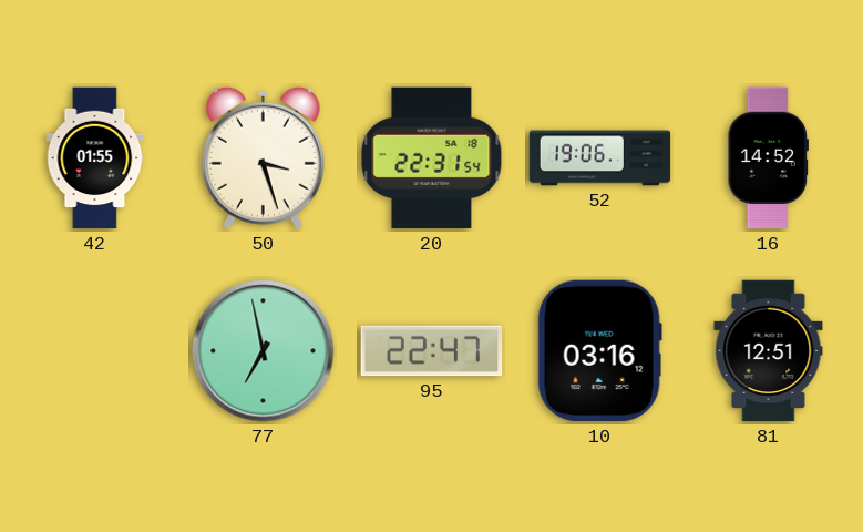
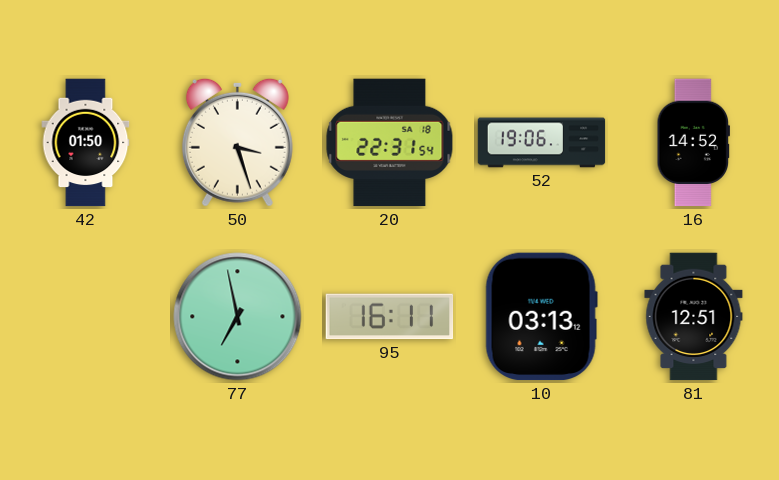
42: 01:55 -> 01:50
95: 22:47 -> 16:11
10: 03:16 -> 03:13
